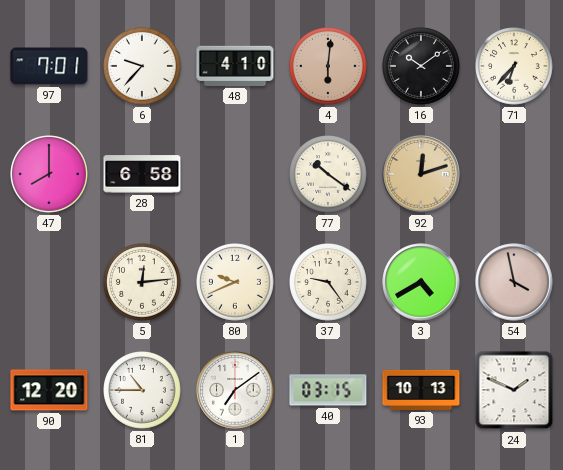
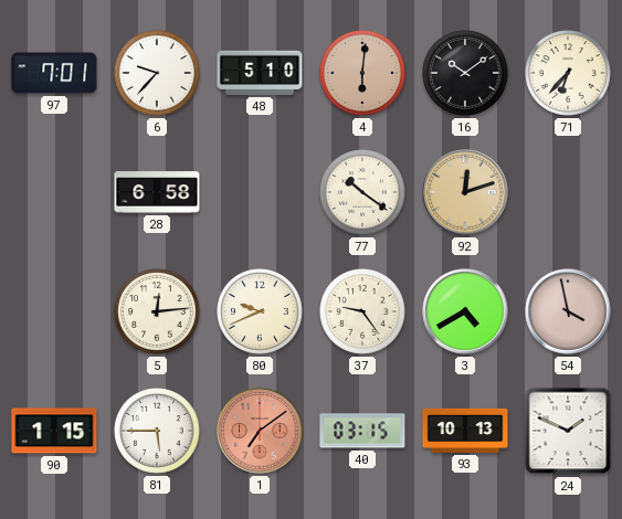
48: 4:10 -> 5:10
47: 8:00 -> none
90: 12:20 -> 1:15
81: 10:45 -> 5:45
1 dial: white -> salmon
